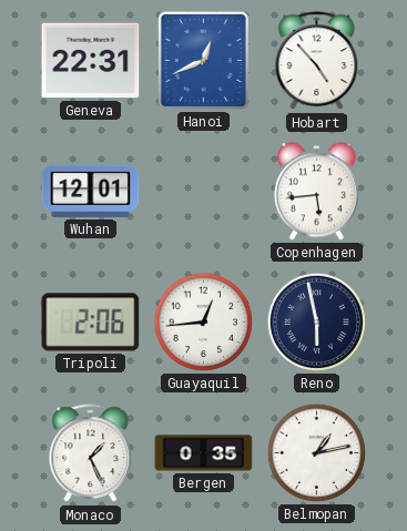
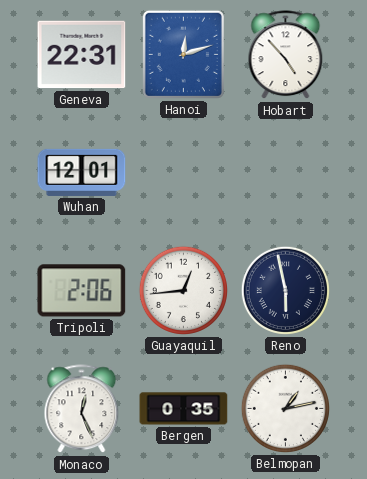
Hanoi: 12:41 -> 12:12
Copenhagen: 5:44 -> none
Monaco: 1:26 -> 12:26
